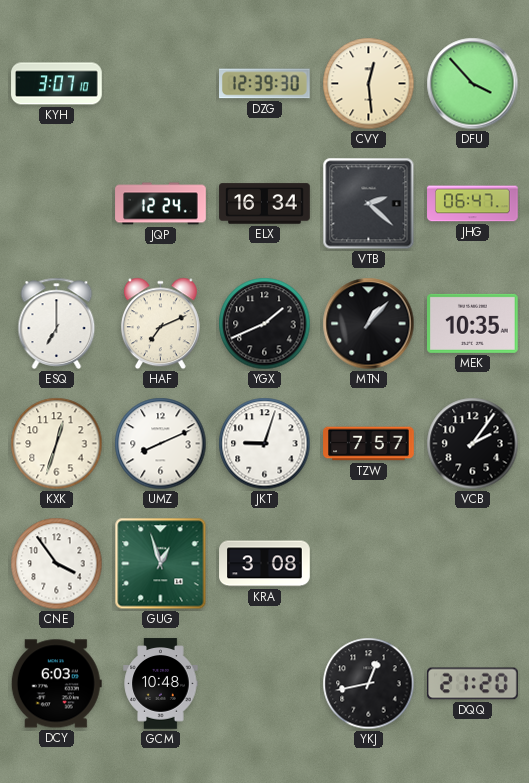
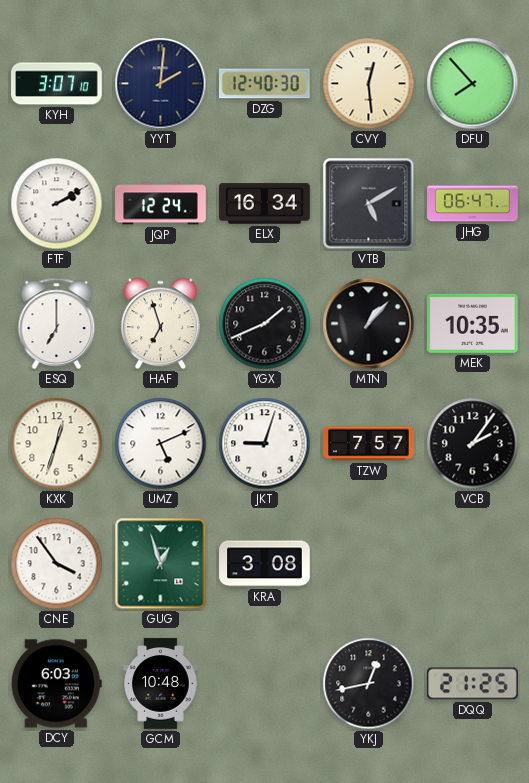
YYT: none -> 2:01
DZG: 12:39 -> 12:40
DFU: 3:53 -> 7:53
FTF: none -> 2:10
VTB: 2:22 -> 5:10
HAF: 7:11 -> 6:57
UMZ: 8:11 -> 5:11
DQQ: 21:20 -> 21:25
